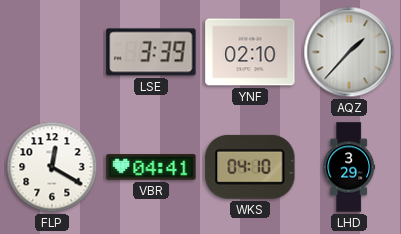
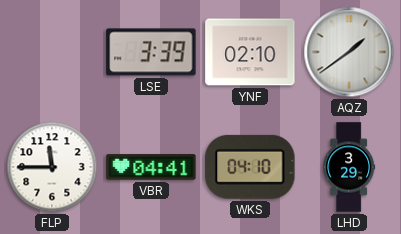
AQZ: 1:37 -> 1:39
FLP: 12:20 -> 11:45
